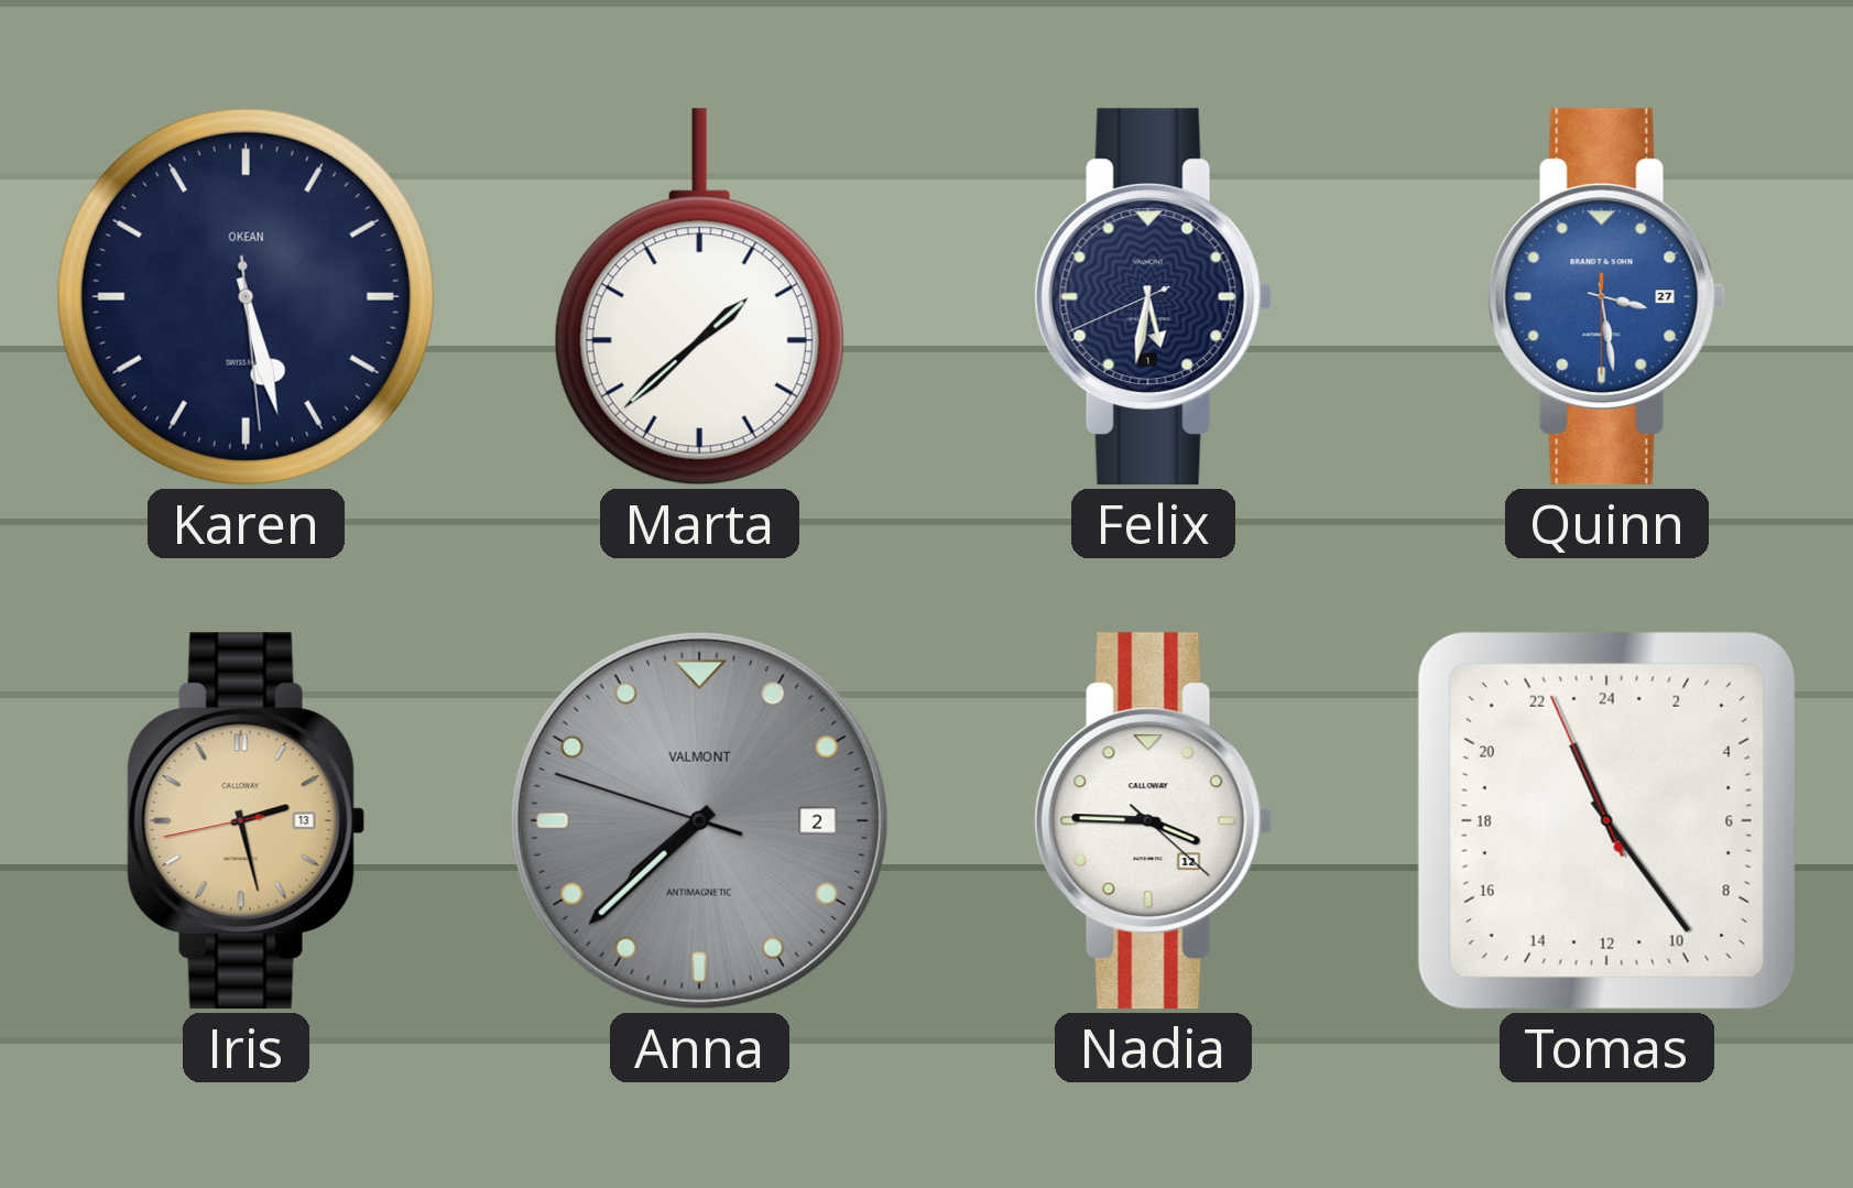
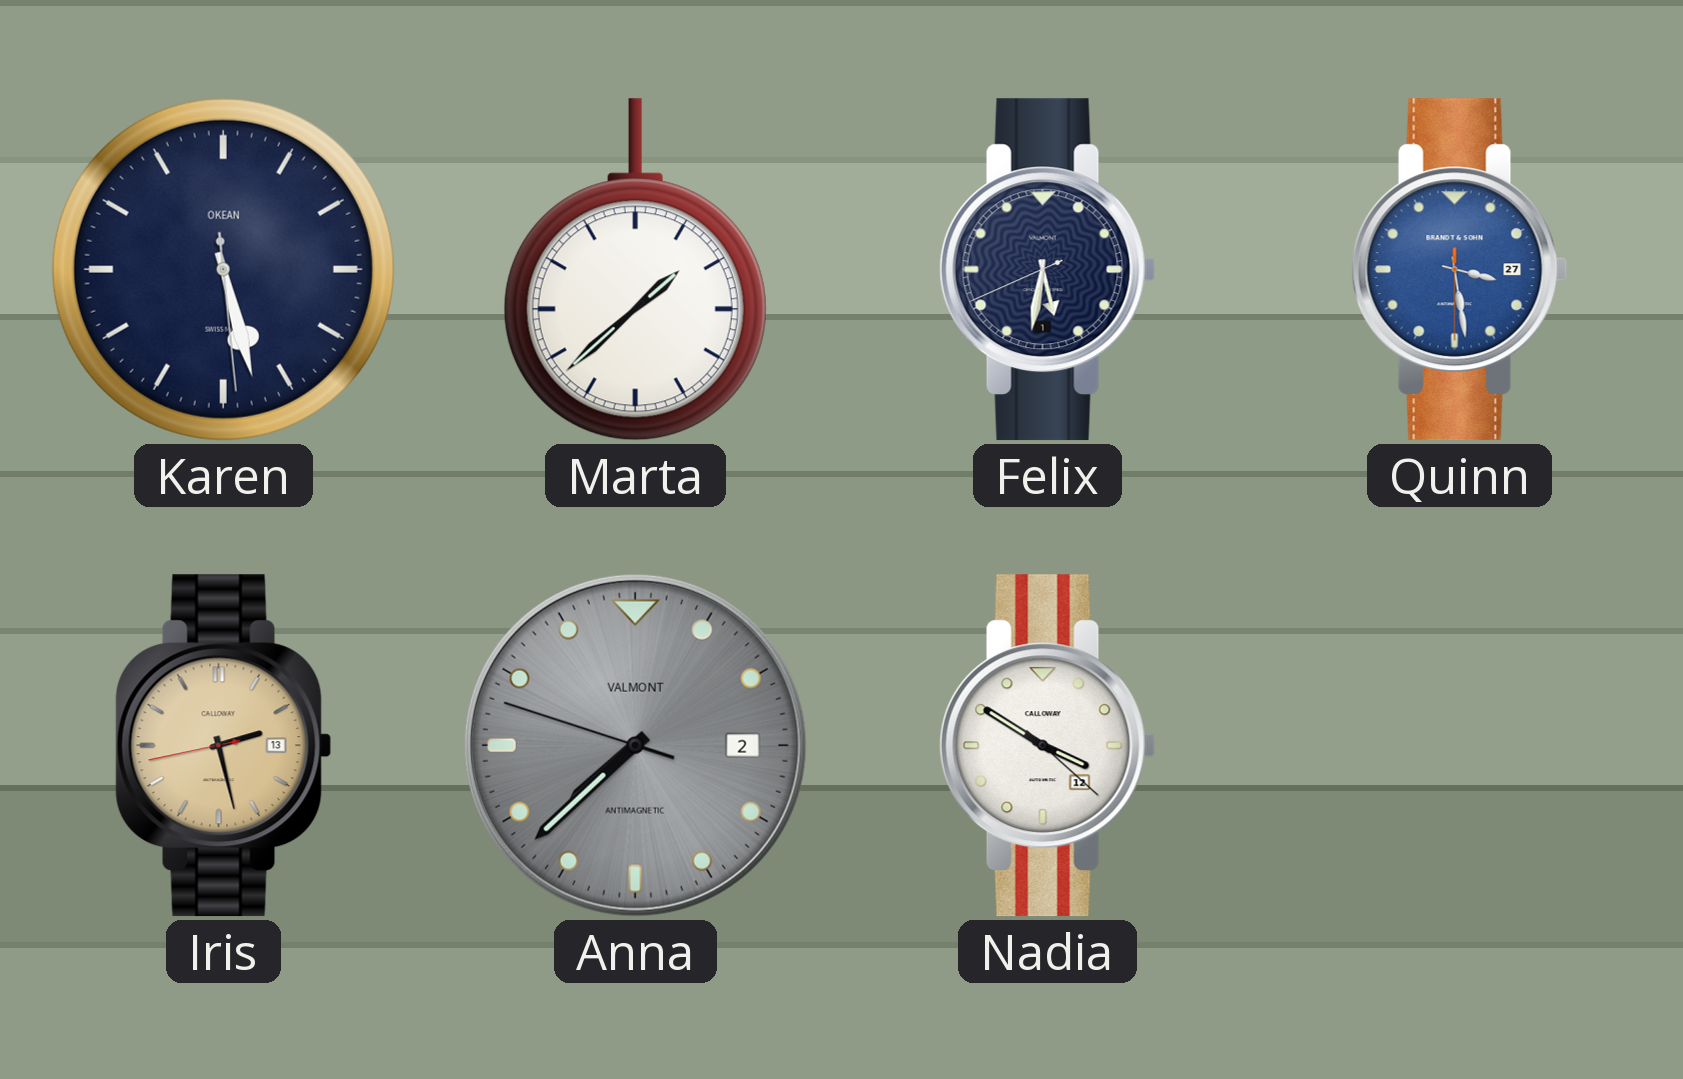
Nadia: 3:45 -> 3:50
Tomas: 22:23 -> none
